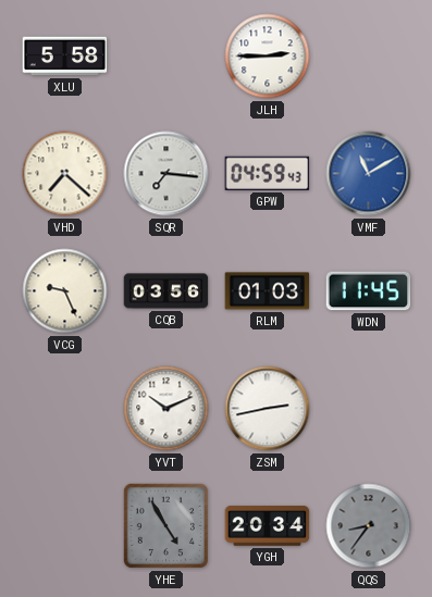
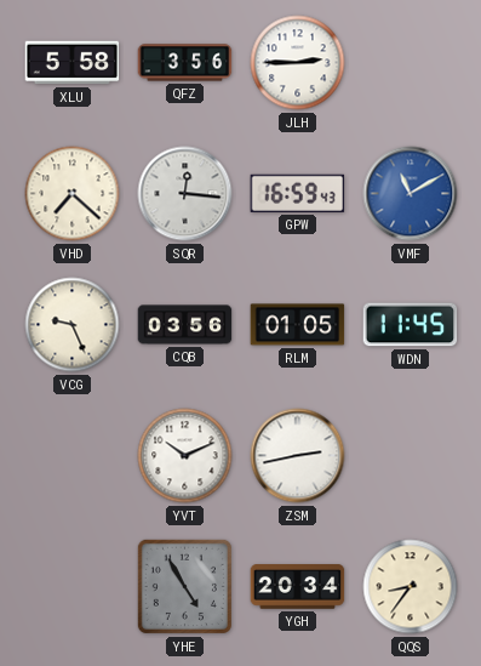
QFZ: none -> 3:56
SQR: 7:16 -> 12:16
GPW: 04:59 -> 16:59
RLM: 01:03 -> 01:05
QQS dial: grey -> cream
